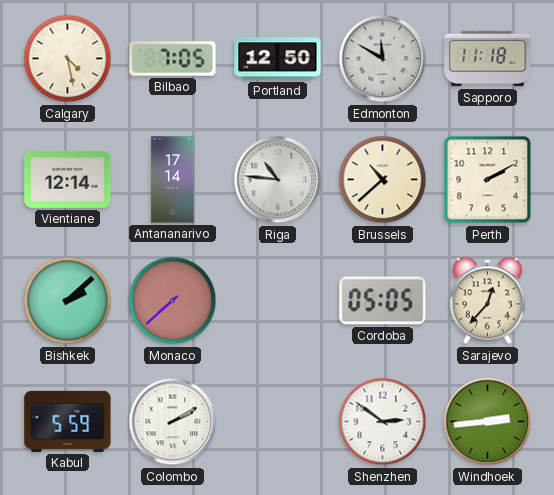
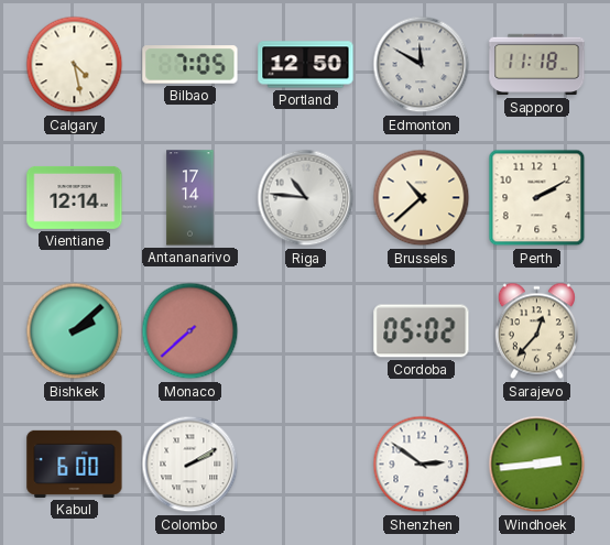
Cordoba: 05:05 -> 05:02
Kabul: 5:59 -> 6:00
